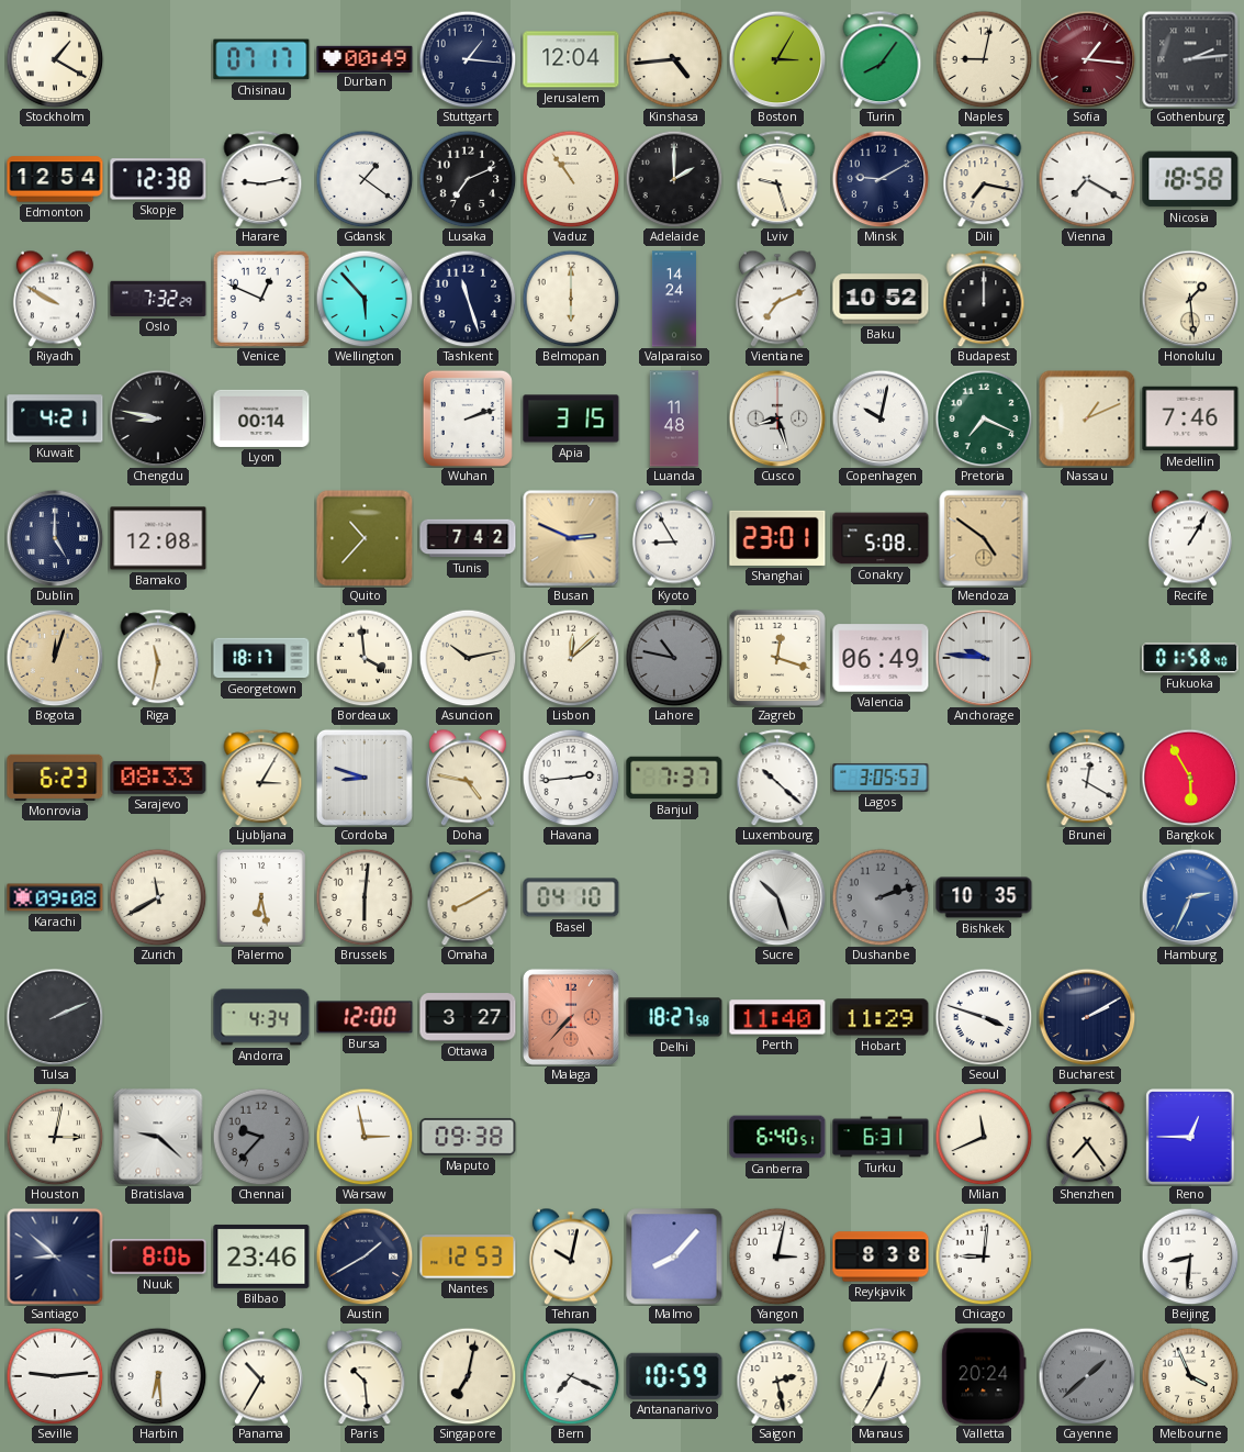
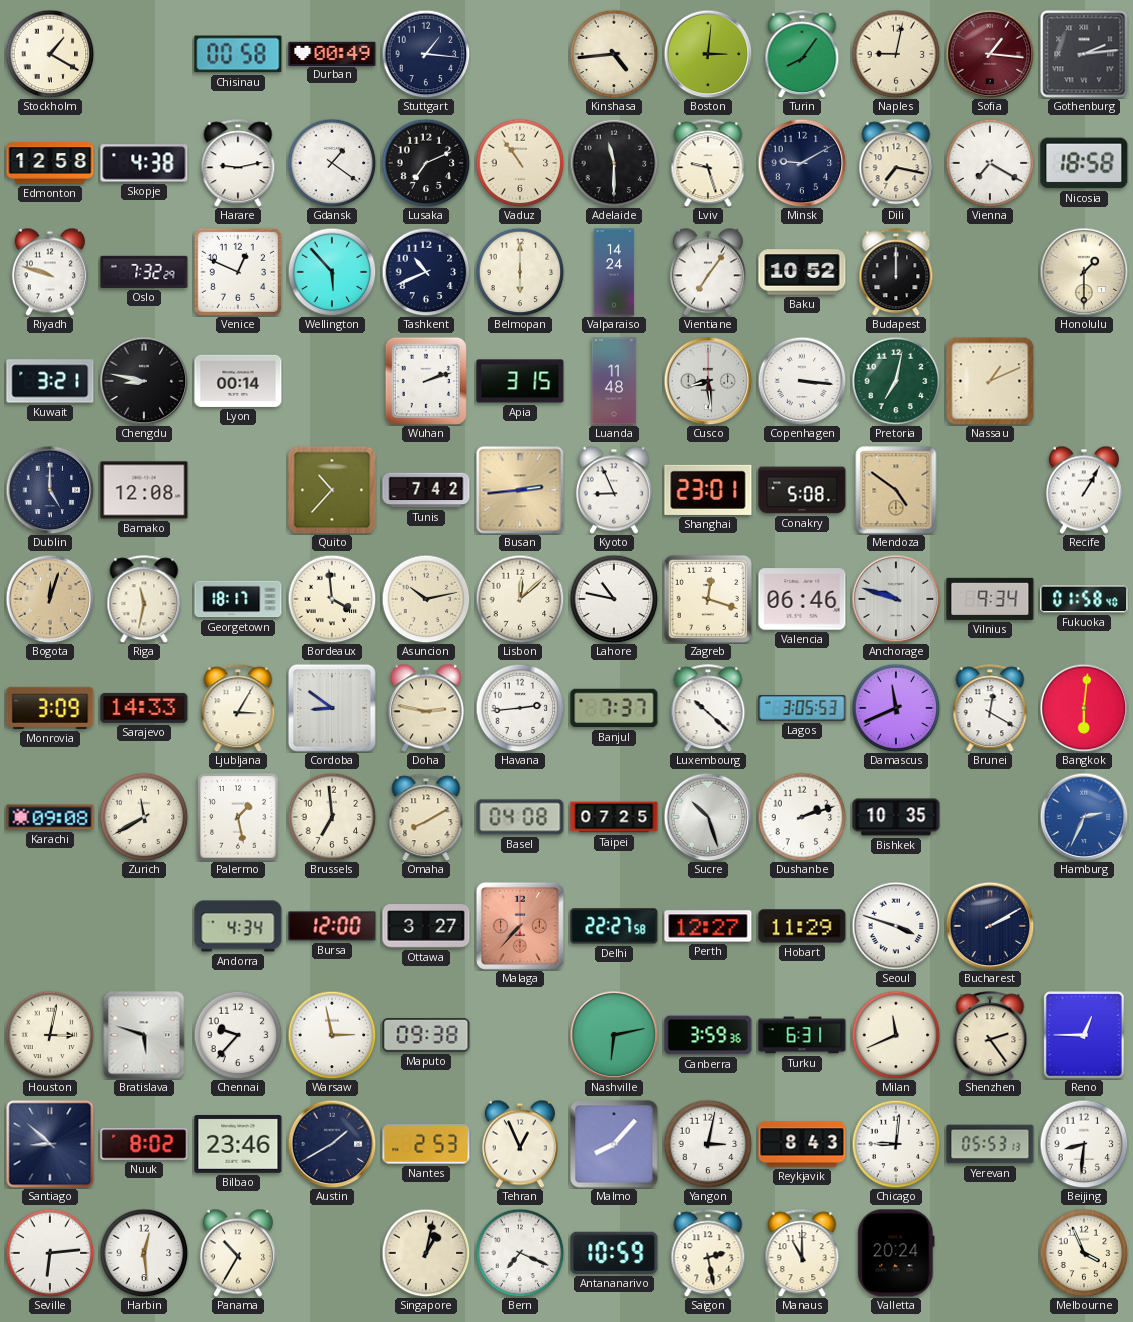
Chisinau: 07:17 -> 00:58
Jerusalem: 12:04 -> none
Boston: 3:05 -> 3:01
Edmonton: 12:54 -> 12:58
Skopje: 12:38 -> 4:38
Adelaide: 2:00 -> 11:30
Riyadh: 9:50 -> 9:48
Tashkent: 11:27 -> 10:41
Vientiane: 7:11 -> 7:06
Honolulu: 1:29 -> 1:30
Kuwait: 4:21 -> 3:21
Cusco: 8:27 -> 8:29
Copenhagen: 10:02 -> 3:16
Pretoria: 7:19 -> 7:02
Medellin: 7:46 -> none
Busan: 2:49 -> 2:44
Kyoto: 8:55 -> 8:56
Lahore dial: grey -> white
Valencia: 06:49 -> 06:46
Anchorage: 9:46 -> 9:48
Vilnius: none -> 9:34
Monrovia: 6:23 -> 3:09
Sarajevo: 08:33 -> 14:33
Cordoba: 8:48 -> 8:51
Doha: 4:47 -> 2:47
Damascus: none -> 11:41
Bangkok: 5:55 -> 6:01
Palermo: 6:28 -> 1:28
Brussels: 6:01 -> 6:59
Basel: 04:10 -> 04:08
Taipei: none -> 07:25
Dushanbe dial: grey -> white
Tulsa: 2:11 -> none
Delhi: 18:27 -> 22:27
Perth: 11:40 -> 12:27
Bratislava: 9:22 -> 5:48
Chennai dial: grey -> white
Nashville: none -> 6:13
Canberra: 6:40 -> 3:59
Shenzhen: 7:24 -> 2:24
Nuuk: 8:06 -> 8:02
Nantes: 12:53 -> 2:53
Tehran: 10:02 -> 12:56
Reykjavik: 8:38 -> 8:43
Yerevan: none -> 05:53
Seville: 9:14 -> 6:14
Harbin: 6:29 -> 12:29
Paris: 10:29 -> none
Singapore: 7:02 -> 1:02
Manaus: 12:35 -> 11:00
Cayenne: 1:38 -> none
